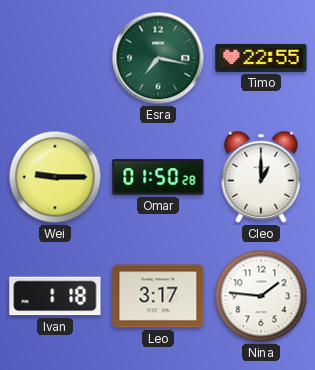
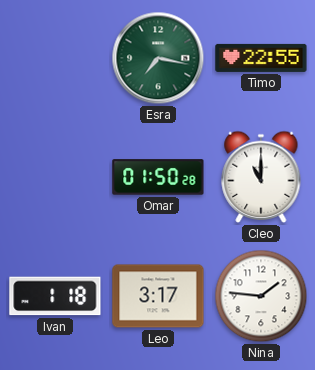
Wei: 9:15 -> none
Cleo: 1:00 -> 11:00
